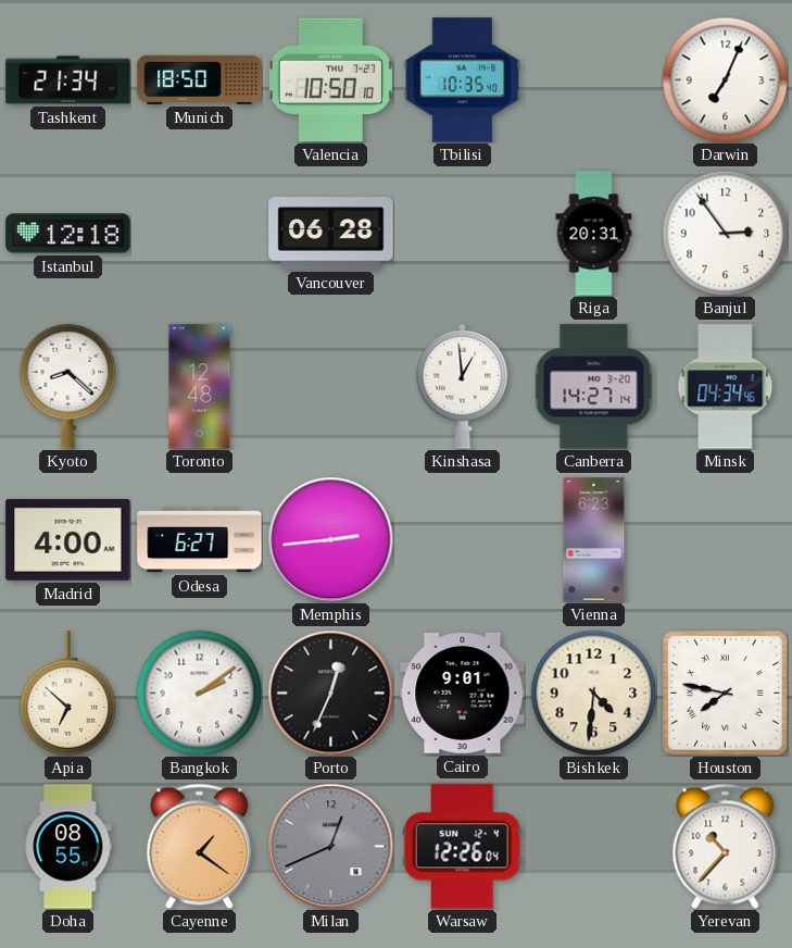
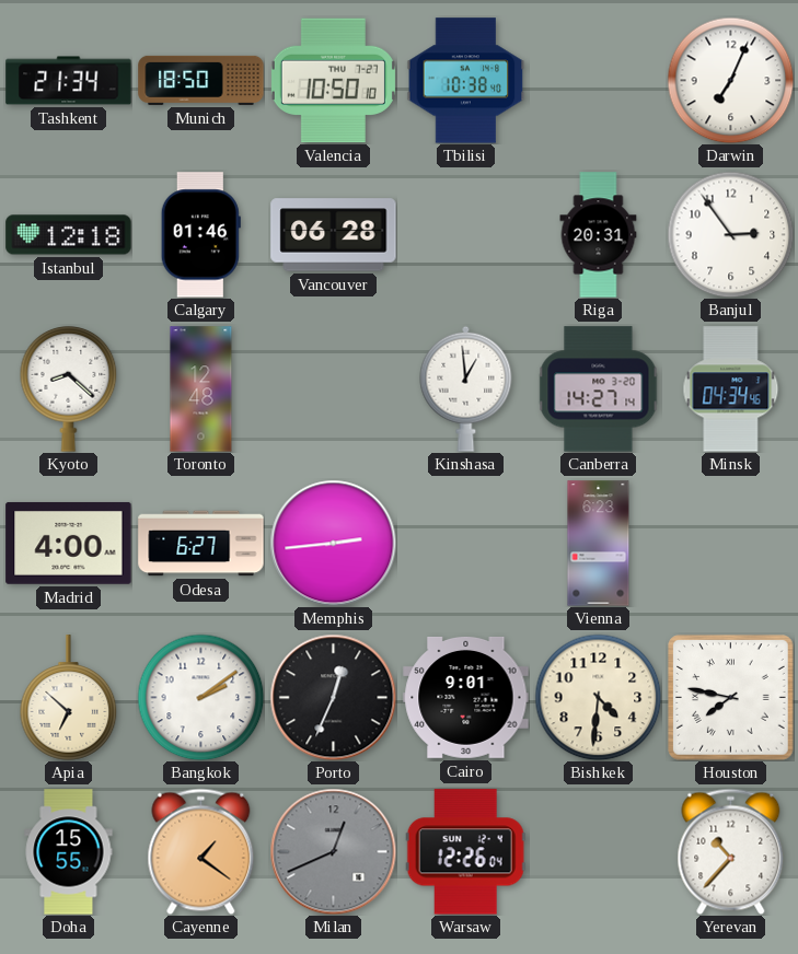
Tbilisi: 10:35 -> 10:38
Calgary: none -> 01:46
Doha: 08:55 -> 15:55
